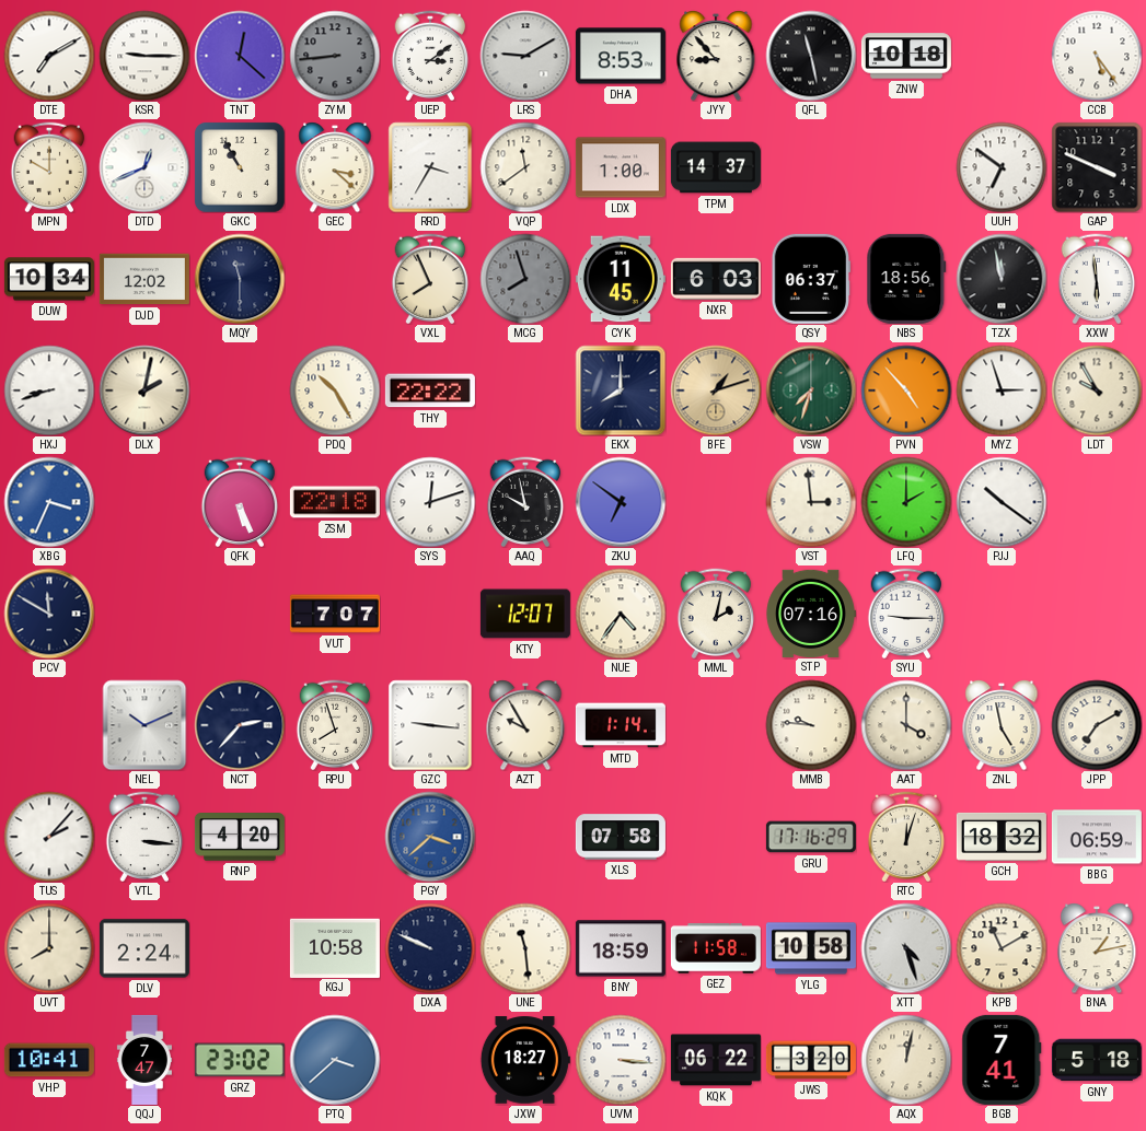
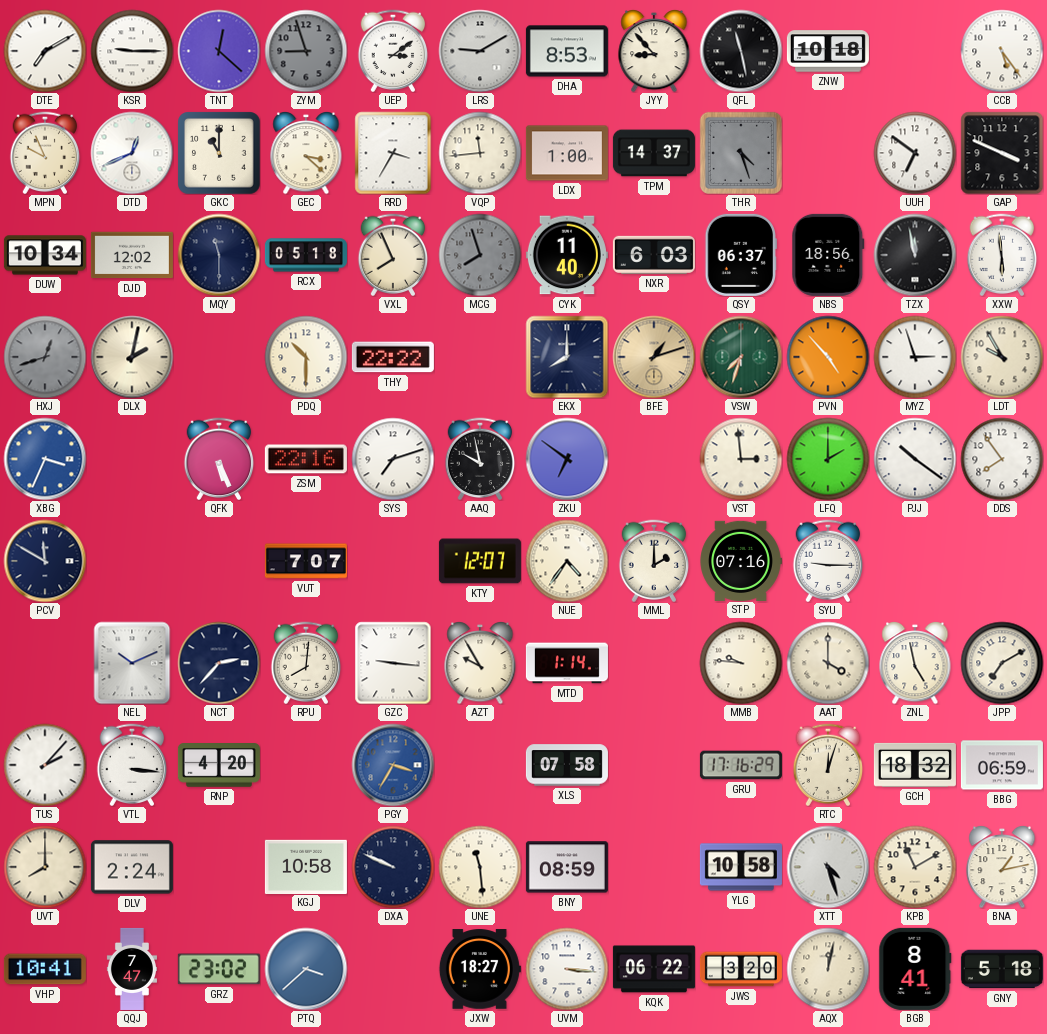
ZYM: 8:44 -> 8:57
MPN: 10:00 -> 9:56
GKC: 10:55 -> 11:00
VQP: 11:39 -> 11:44
THR: none -> 4:27
RCX: none -> 05:18
CYK: 11:45 -> 11:40
HXJ: 8:42 -> 12:42
HXJ dial: white -> grey
PDQ: 10:25 -> 10:30
ZSM: 22:18 -> 22:16
SYS: 12:12 -> 7:12
DDS: none -> 7:54
MML: 2:02 -> 2:00
RPU: 7:57 -> 8:01
PGY: 3:38 -> 3:35
BNY: 18:59 -> 08:59
GEZ: 11:58 -> none
BGB: 7:41 -> 8:41
